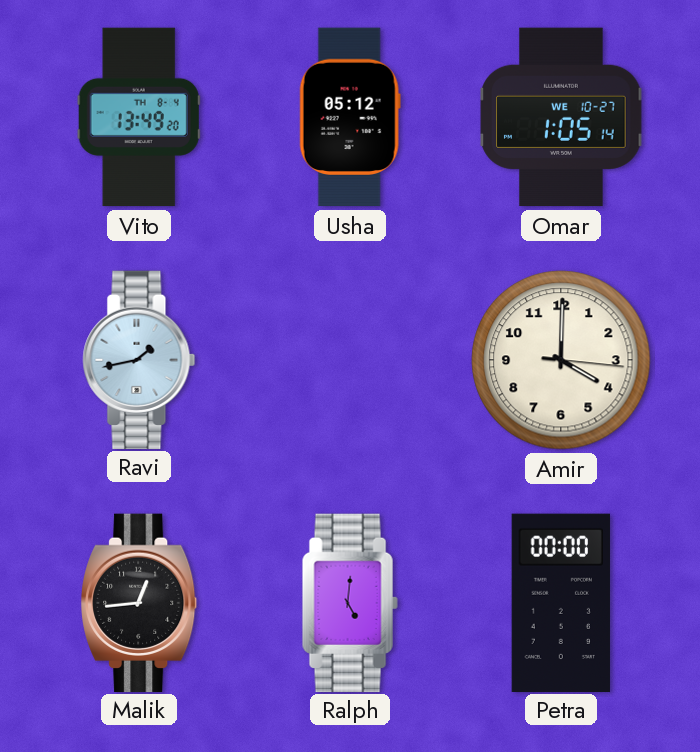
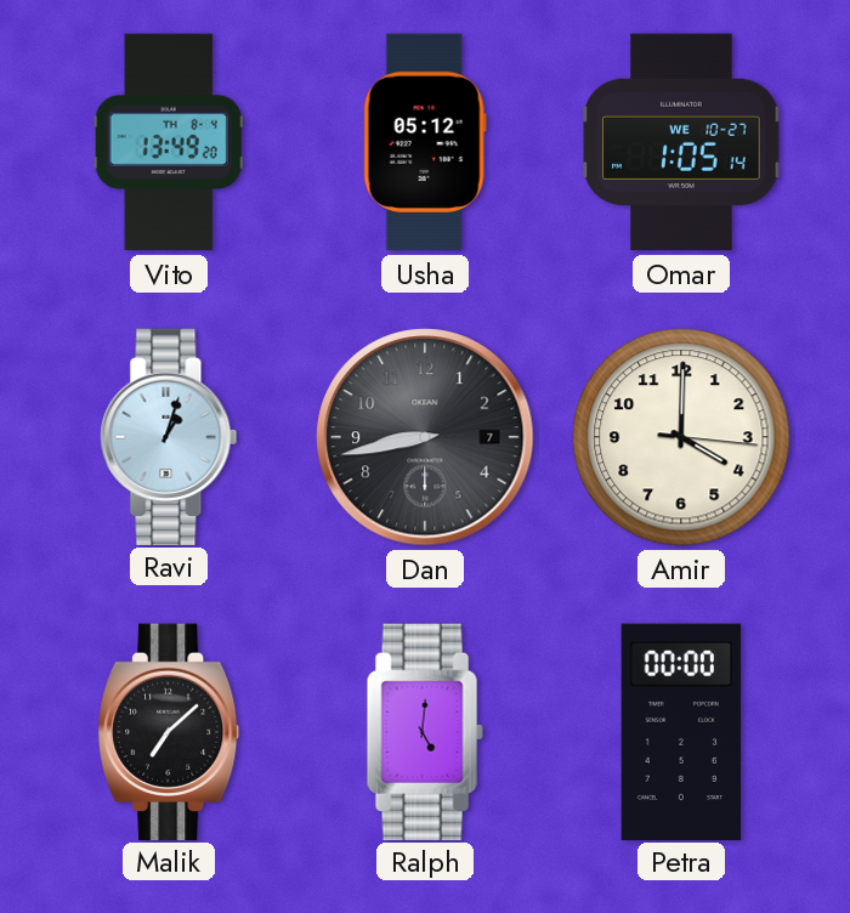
Ravi: 1:43 -> 1:03
Dan: none -> 8:43
Malik: 12:44 -> 7:08
